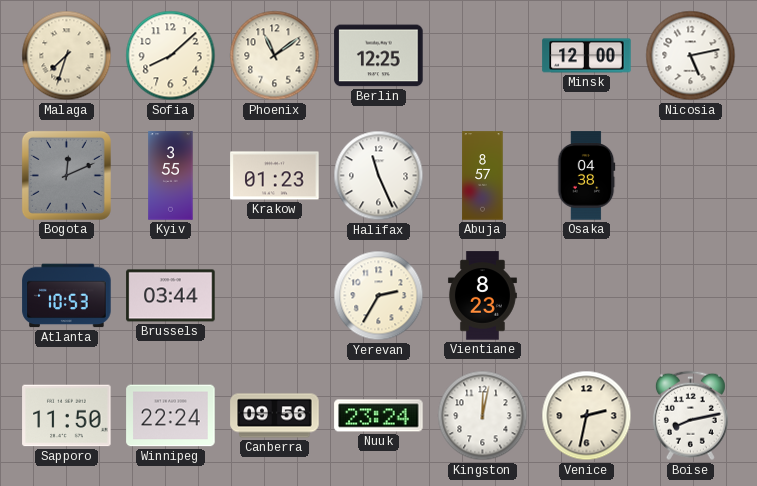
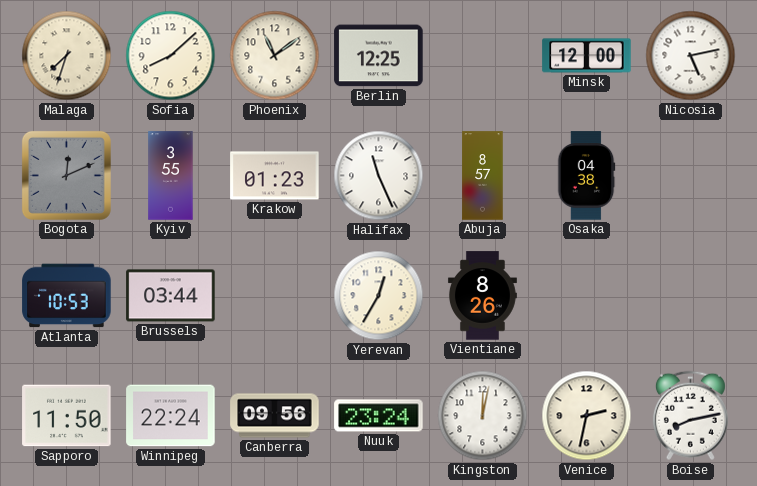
Yerevan: 2:35 -> 12:35
Vientiane: 8:23 -> 8:26
